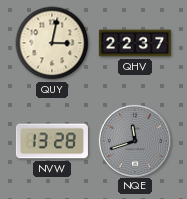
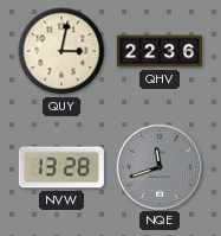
QHV: 22:37 -> 22:36
